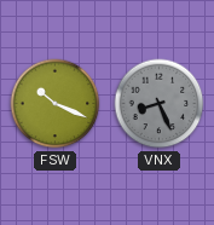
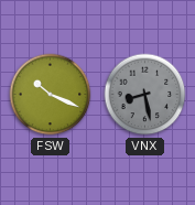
VNX: 8:26 -> 8:28
